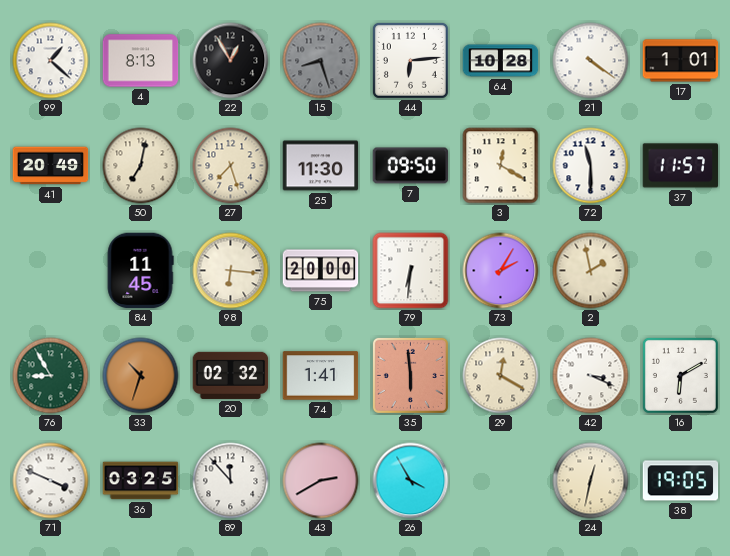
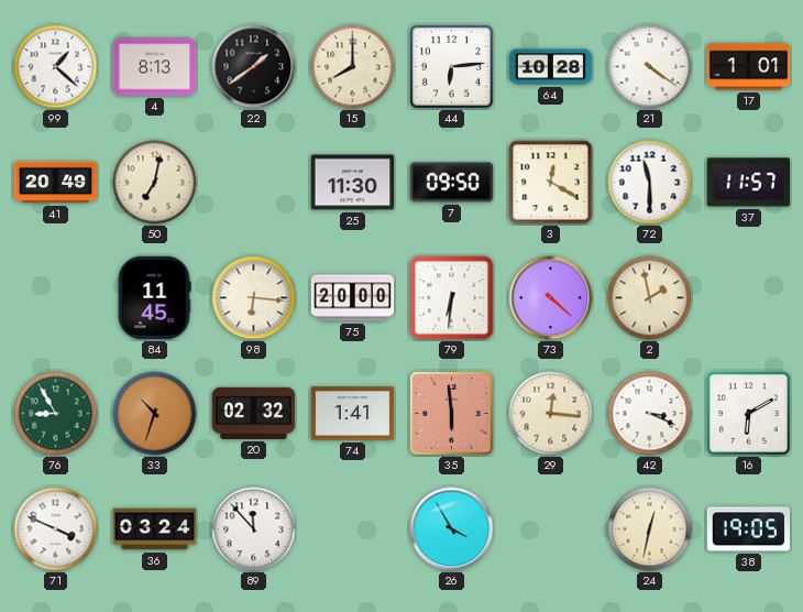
22: 12:55 -> 1:39
15: 8:27 -> 8:00
15 dial: grey -> cream
27: 7:27 -> none
73: 2:05 -> 4:22
29: 12:20 -> 12:16
36: 03:25 -> 03:24
43: 2:40 -> none
